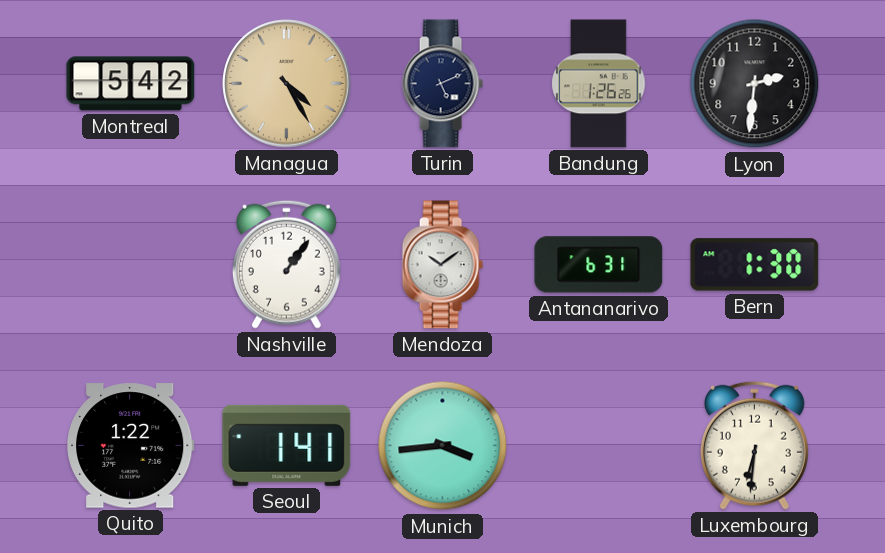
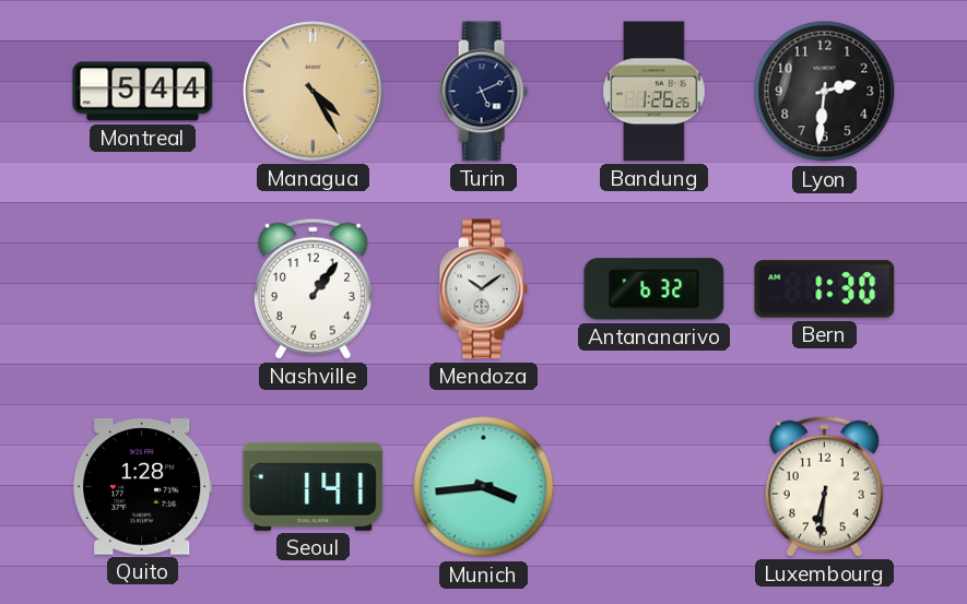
Montreal: 5:42 -> 5:44
Antananarivo: 6:31 -> 6:32
Quito: 1:22 -> 1:28
